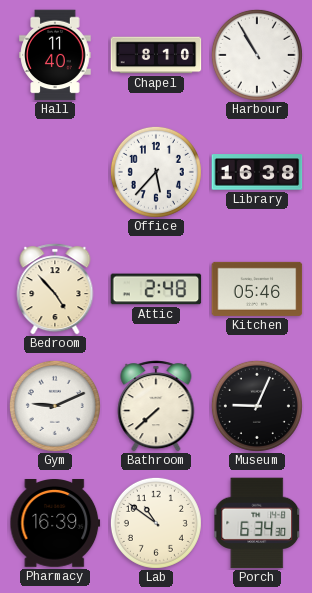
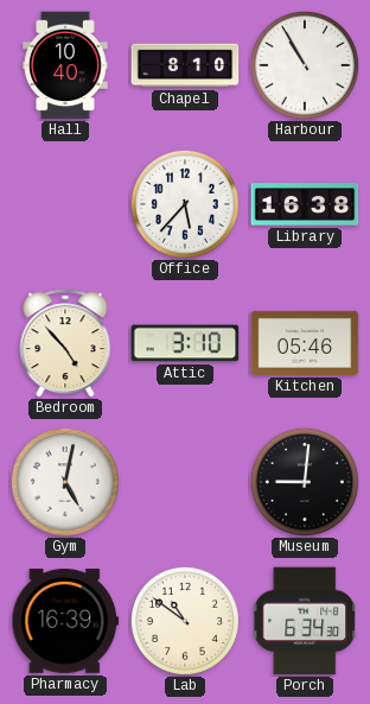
Hall: 11:40 -> 10:40
Attic: 2:48 -> 3:10
Gym: 9:11 -> 5:02
Bathroom: 7:38 -> none
Museum: 9:04 -> 9:01
